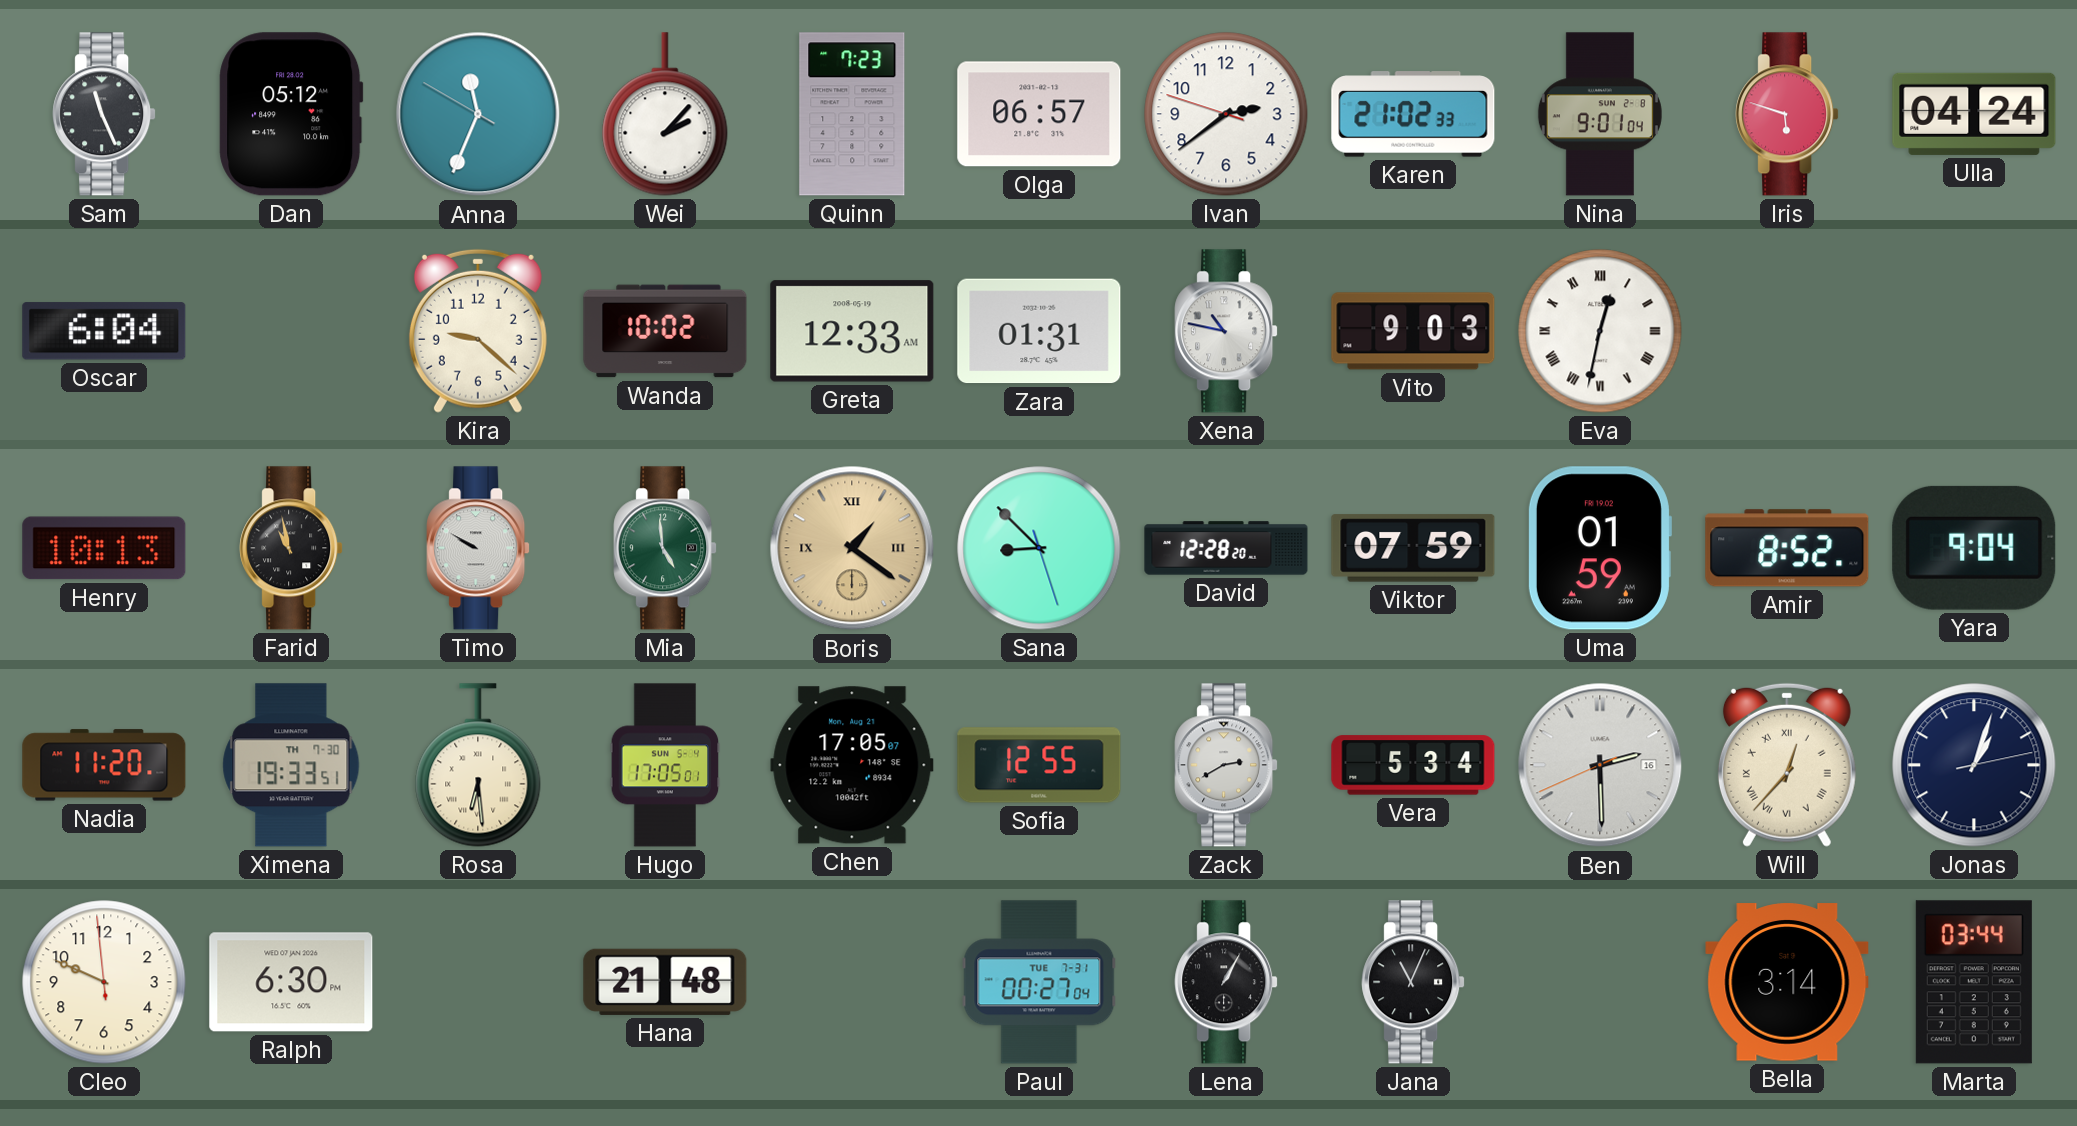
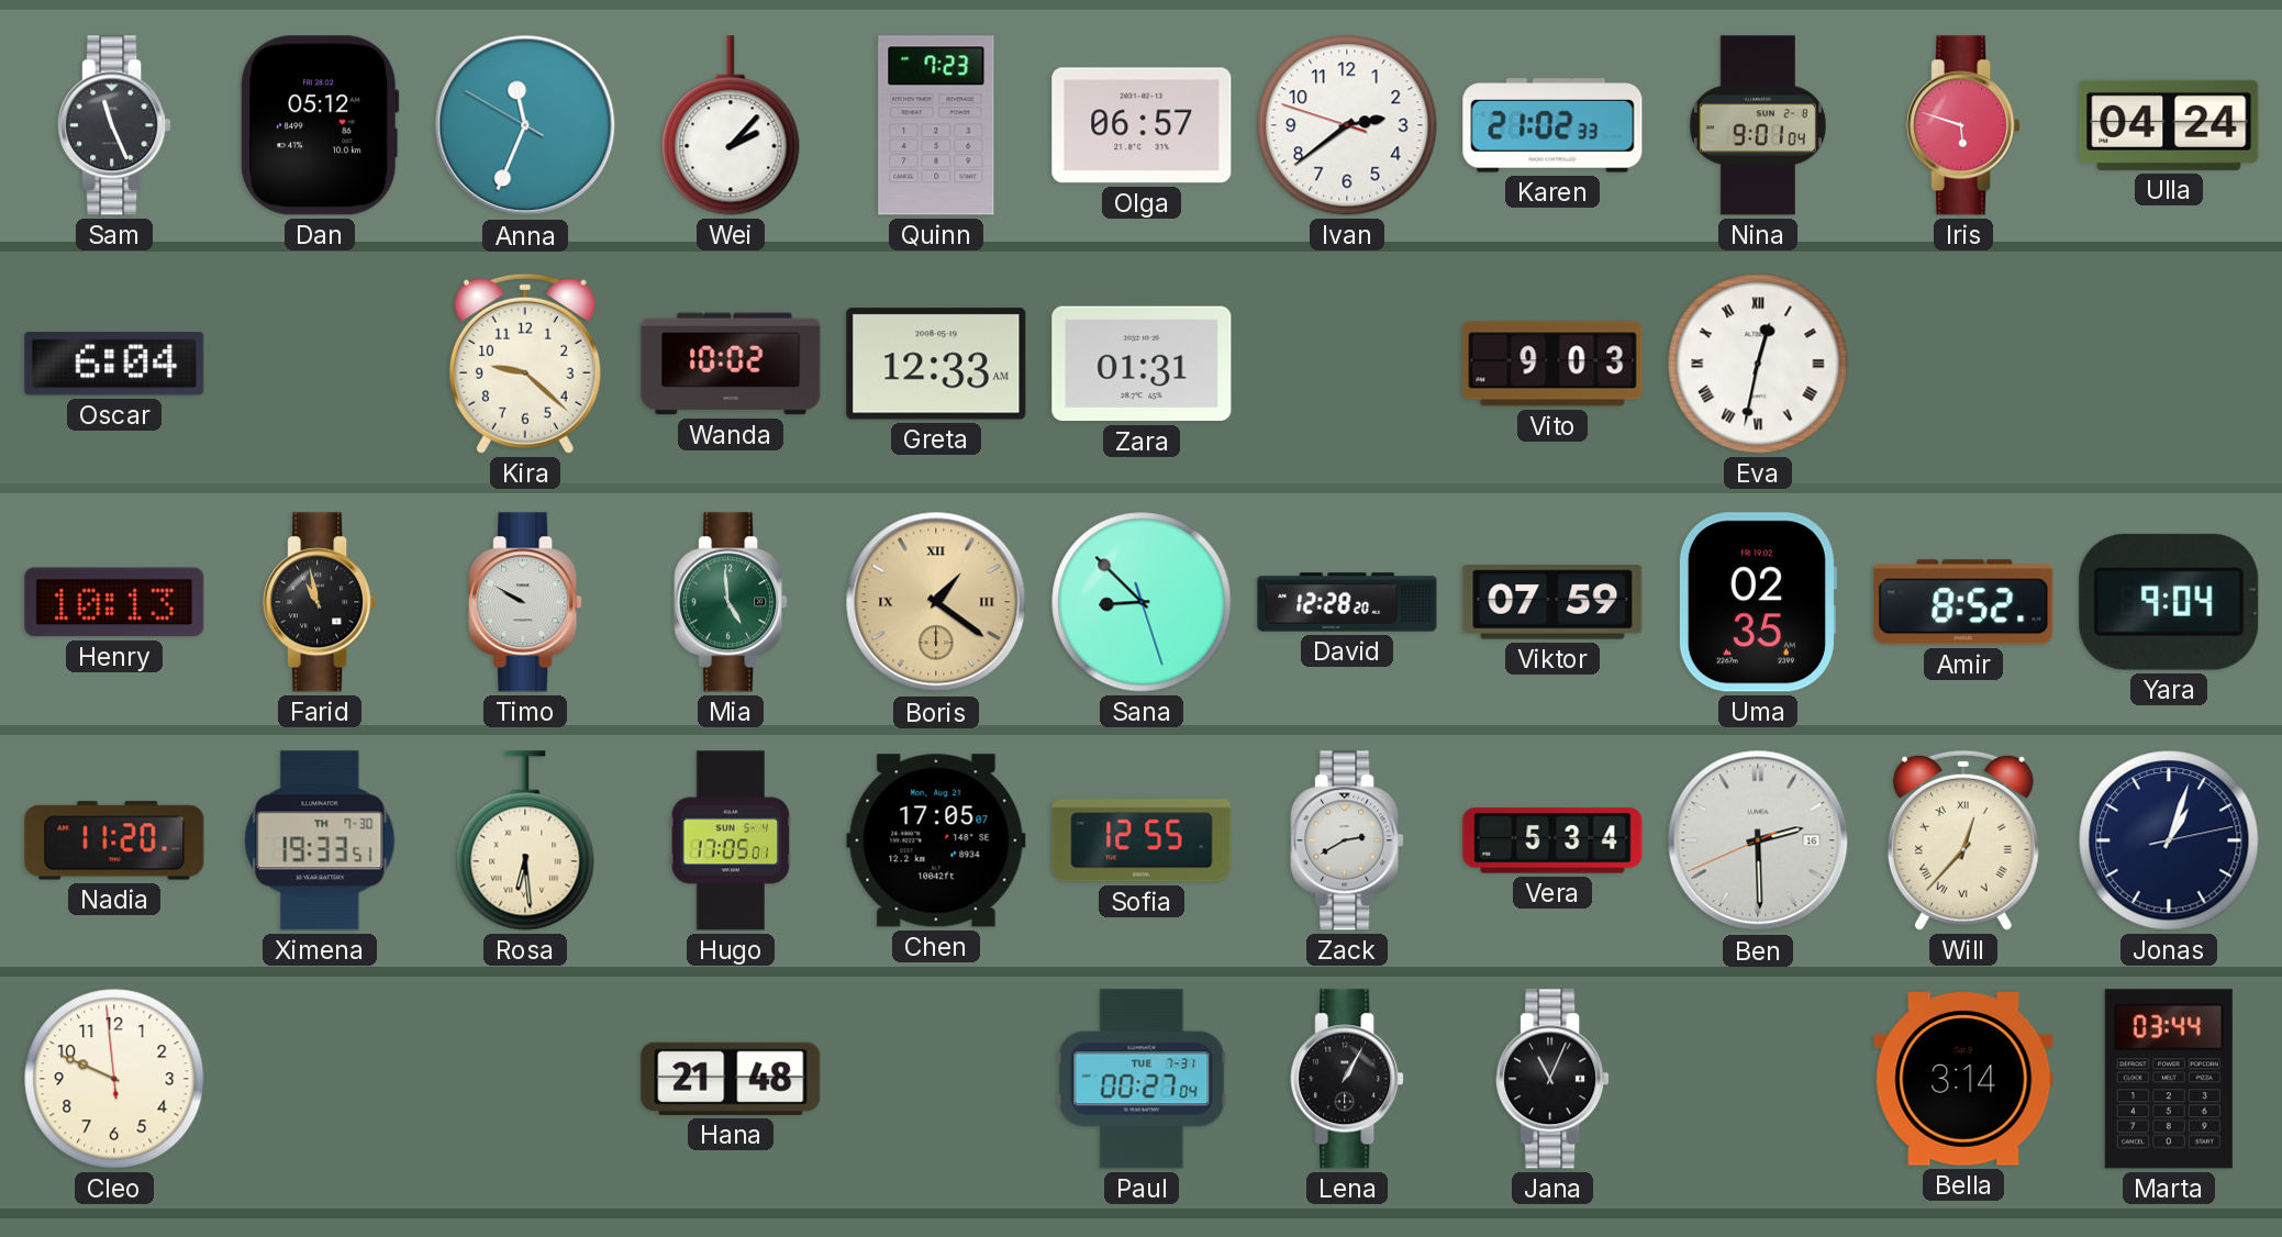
Xena: 10:47 -> none
Uma: 01:59 -> 02:35
Ralph: 6:30 -> none
